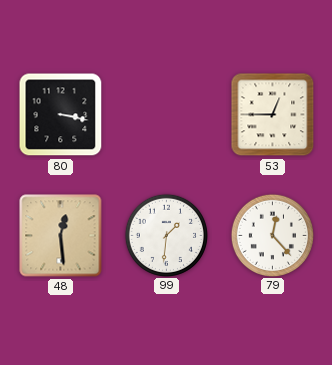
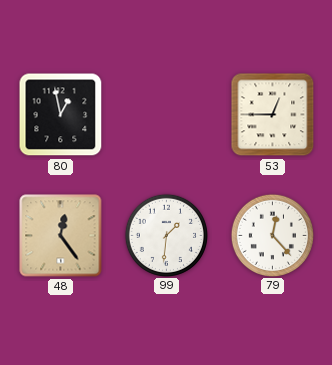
80: 3:17 -> 12:58
48: 12:29 -> 12:24
